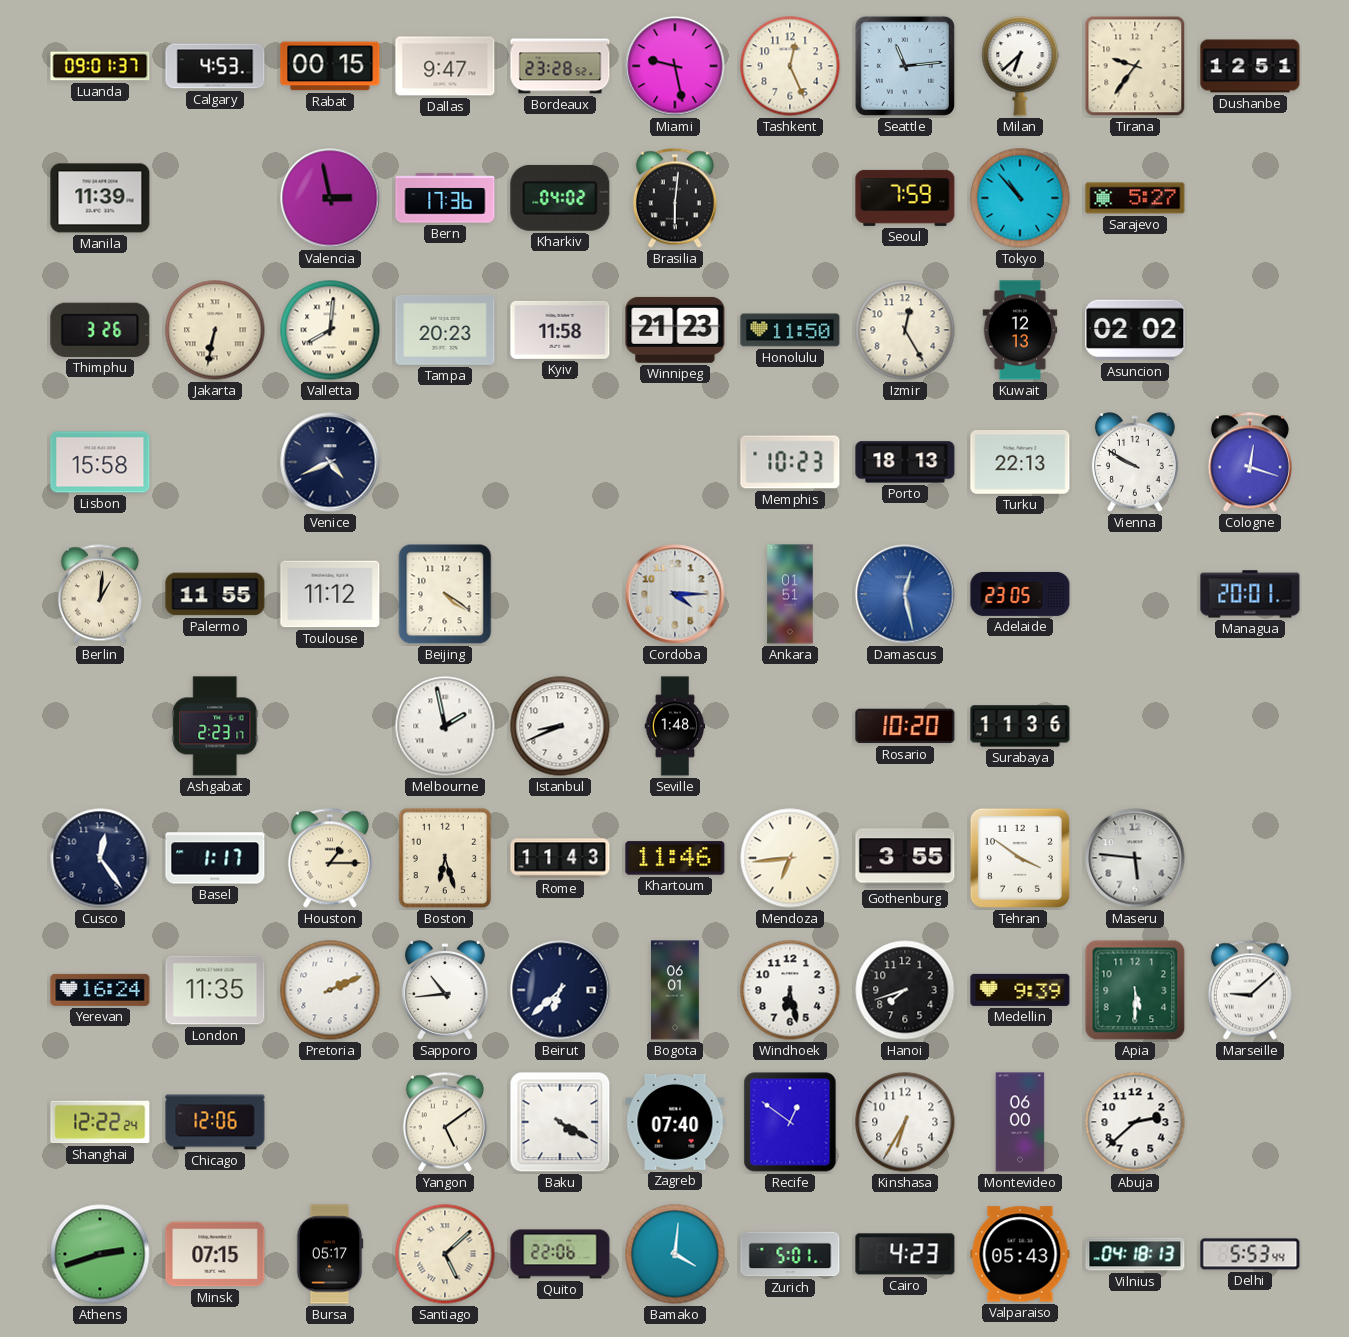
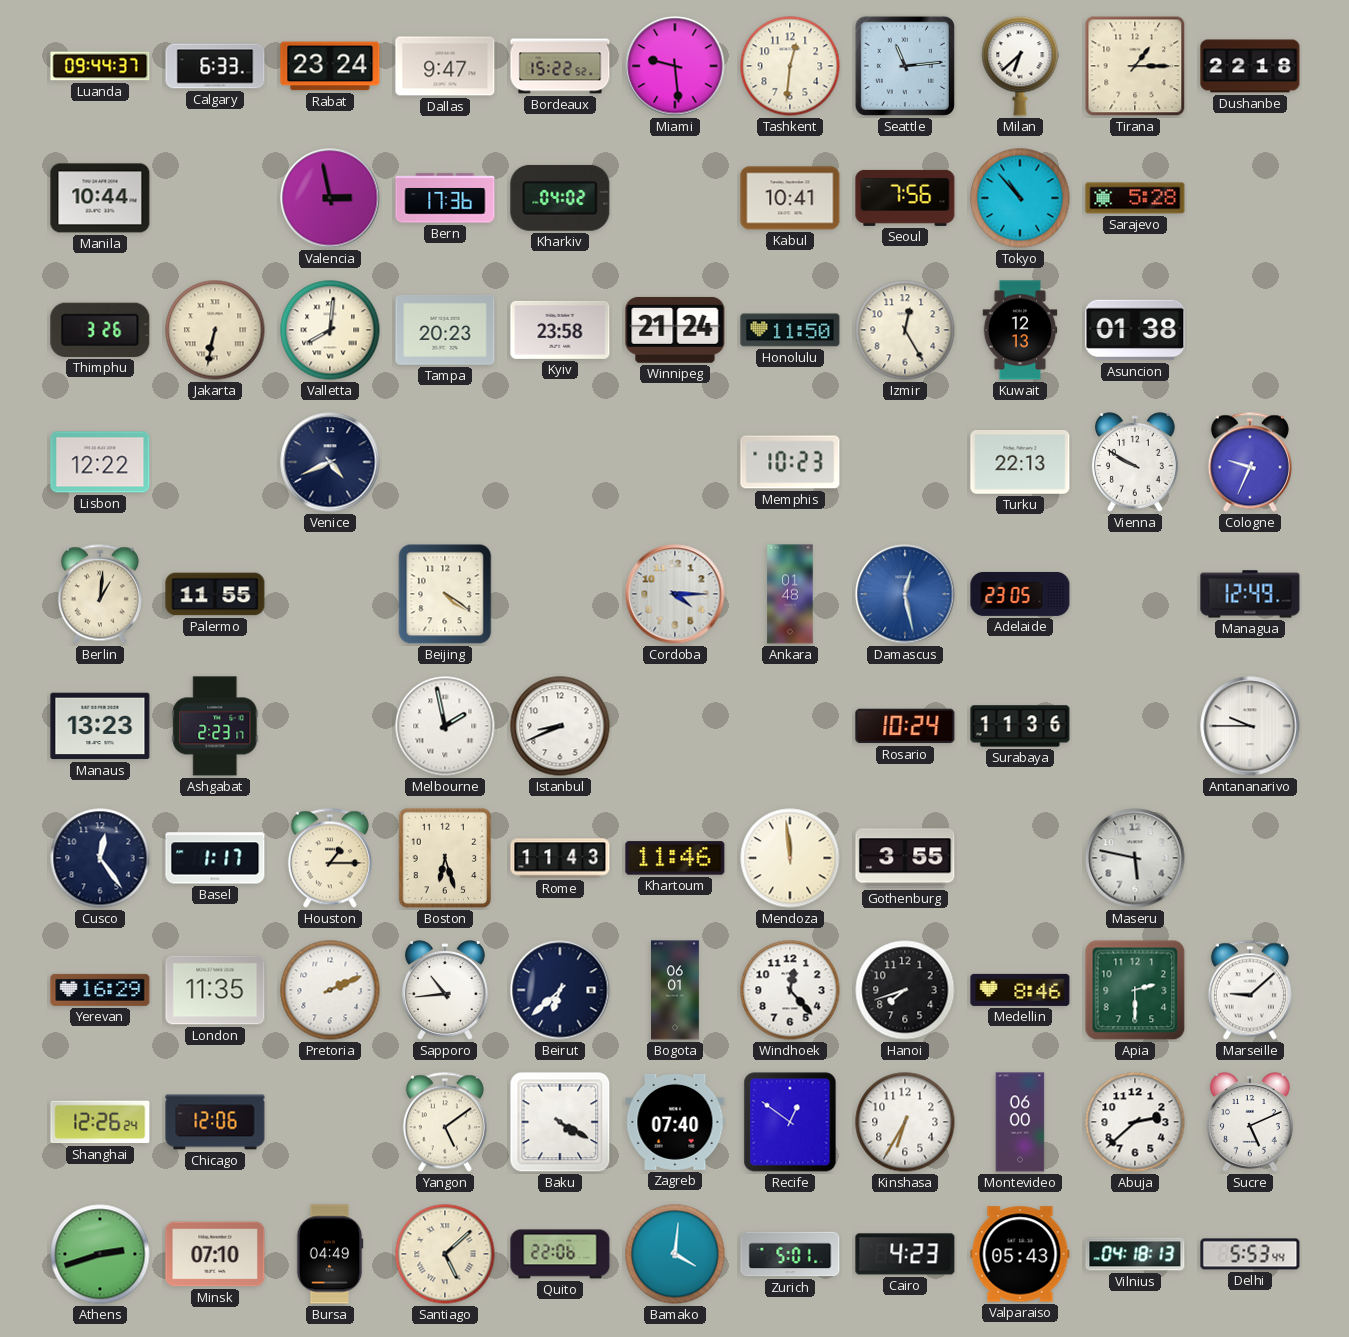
Luanda: 09:01 -> 09:44
Calgary: 4:53 -> 6:33
Rabat: 00:15 -> 23:24
Bordeaux: 23:28 -> 15:22
Miami: 9:28 -> 9:29
Tashkent: 12:26 -> 12:31
Tirana: 9:36 -> 1:15
Dushanbe: 12:51 -> 22:18
Manila: 11:39 -> 10:44
Brasilia: 6:01 -> none
Kabul: none -> 10:41
Seoul: 7:59 -> 7:56
Sarajevo: 5:27 -> 5:28
Kyiv: 11:58 -> 23:58
Winnipeg: 21:23 -> 21:24
Asuncion: 02:02 -> 01:38
Lisbon: 15:58 -> 12:22
Porto: 18:13 -> none
Cologne: 12:18 -> 9:34
Toulouse: 11:12 -> none
Ankara: 01:51 -> 01:48
Managua: 20:01 -> 12:49
Manaus: none -> 13:23
Seville: 1:48 -> none
Rosario: 10:20 -> 10:24
Antananarivo: none -> 9:45
Mendoza: 6:44 -> 11:59
Tehran: 3:51 -> none
Maseru: 5:46 -> 5:47
Yerevan: 16:24 -> 16:29
Windhoek: 6:28 -> 12:23
Medellin: 9:39 -> 8:46
Apia: 5:30 -> 2:30
Shanghai: 12:22 -> 12:26
Sucre: none -> 5:11
Minsk: 07:15 -> 07:10
Bursa: 05:17 -> 04:49
